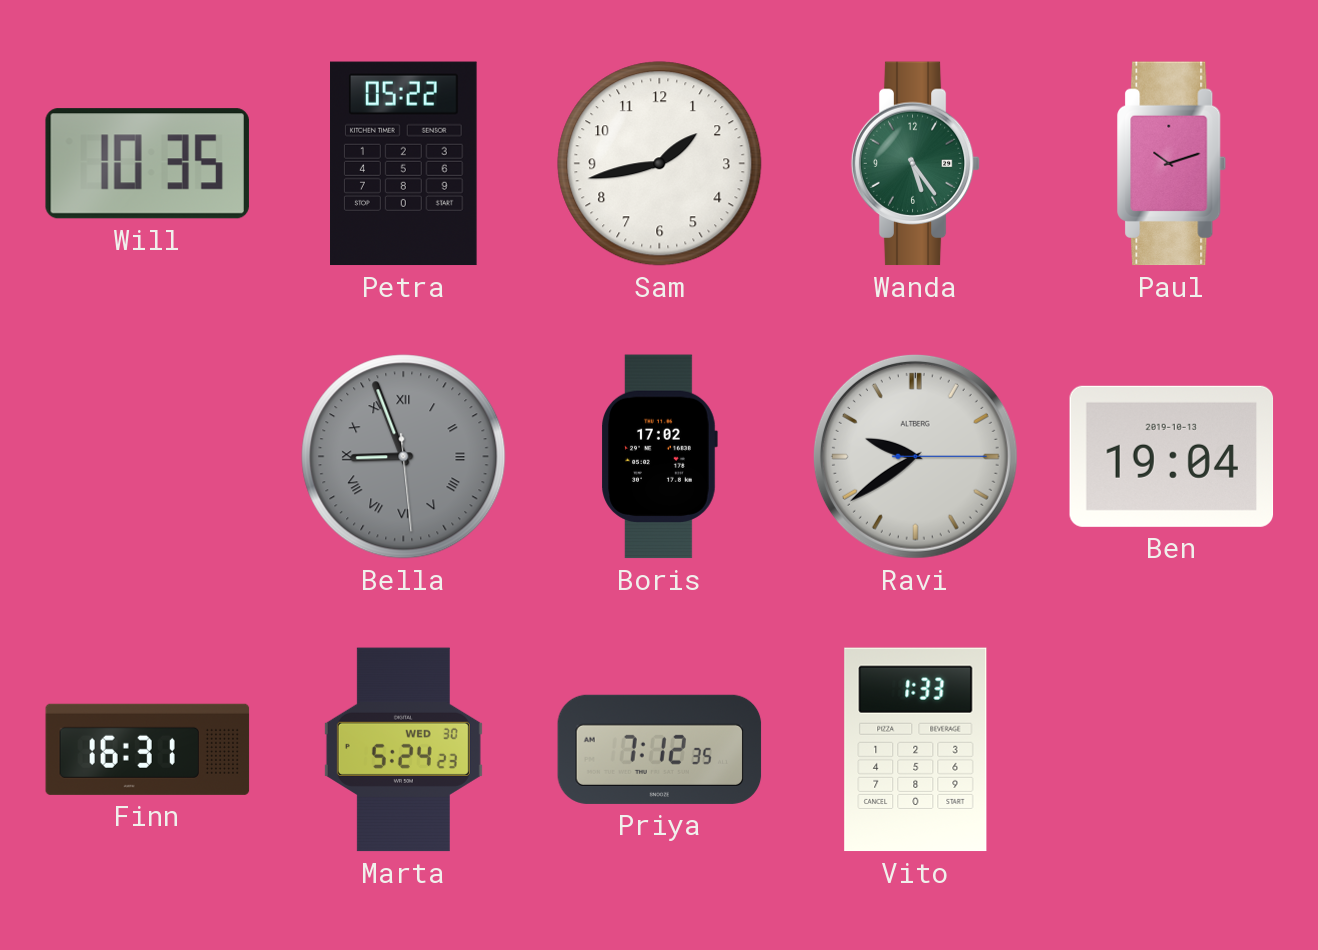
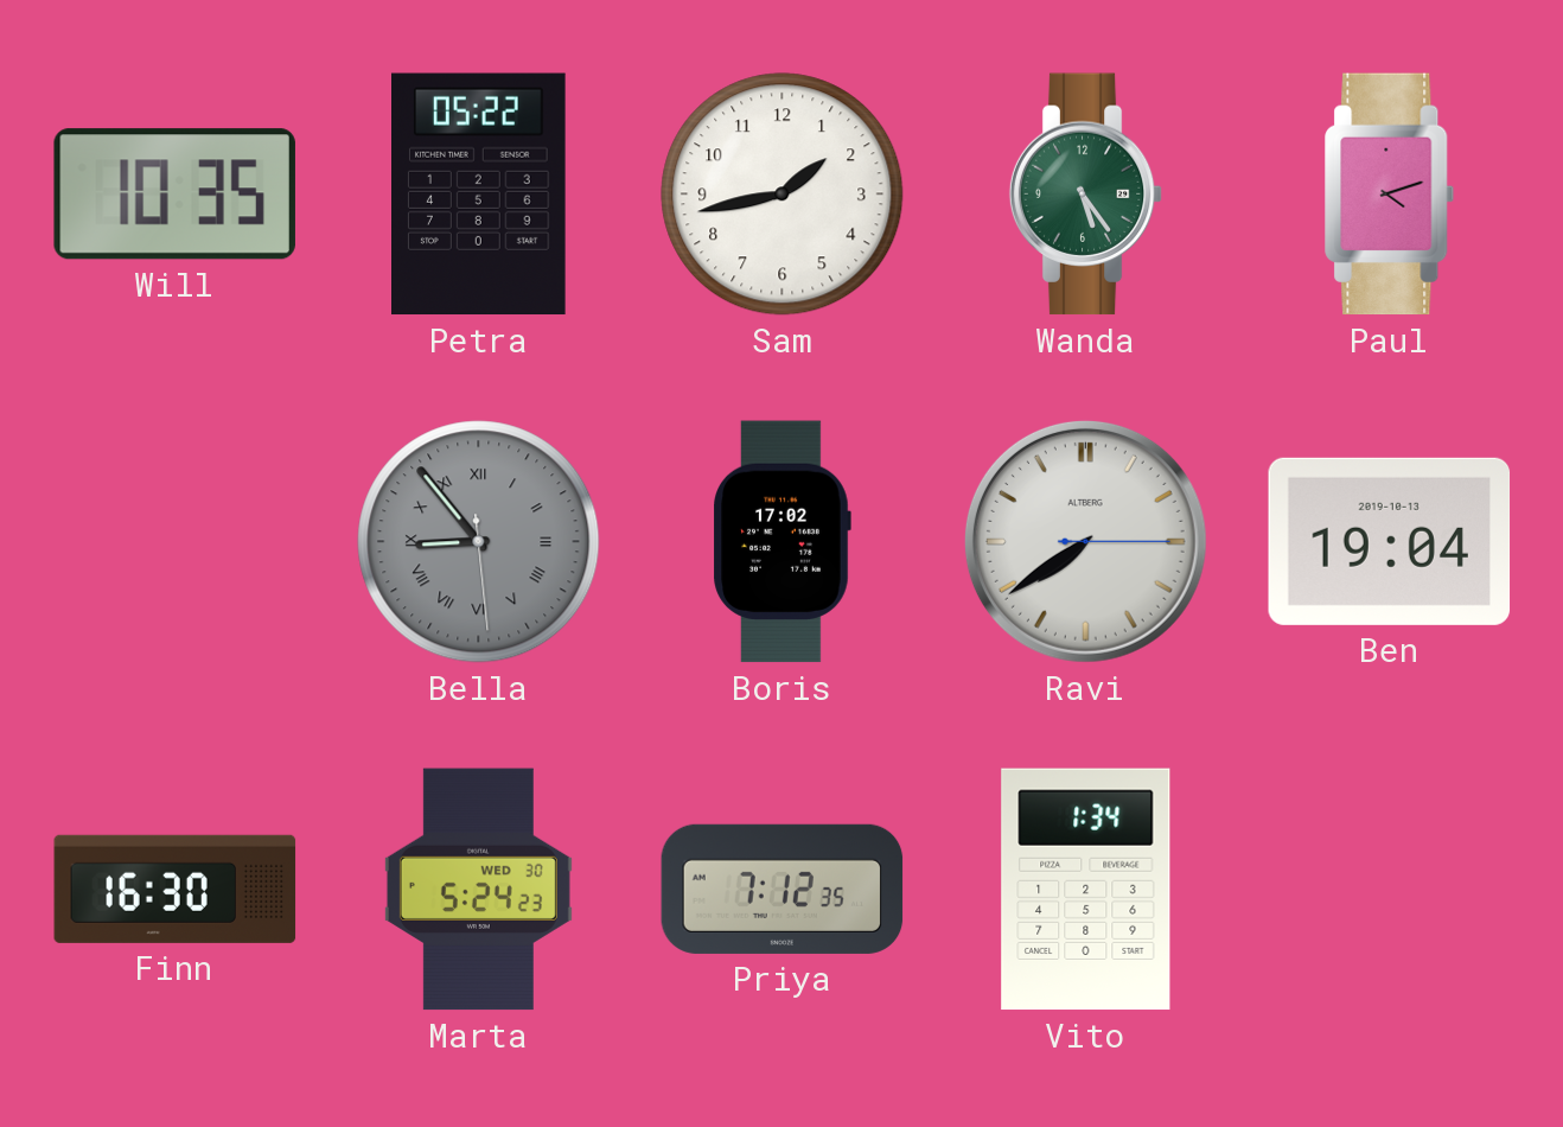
Paul: 10:12 -> 4:12
Bella: 8:56 -> 8:53
Ravi: 9:39 -> 7:39
Finn: 16:31 -> 16:30
Vito: 1:33 -> 1:34
